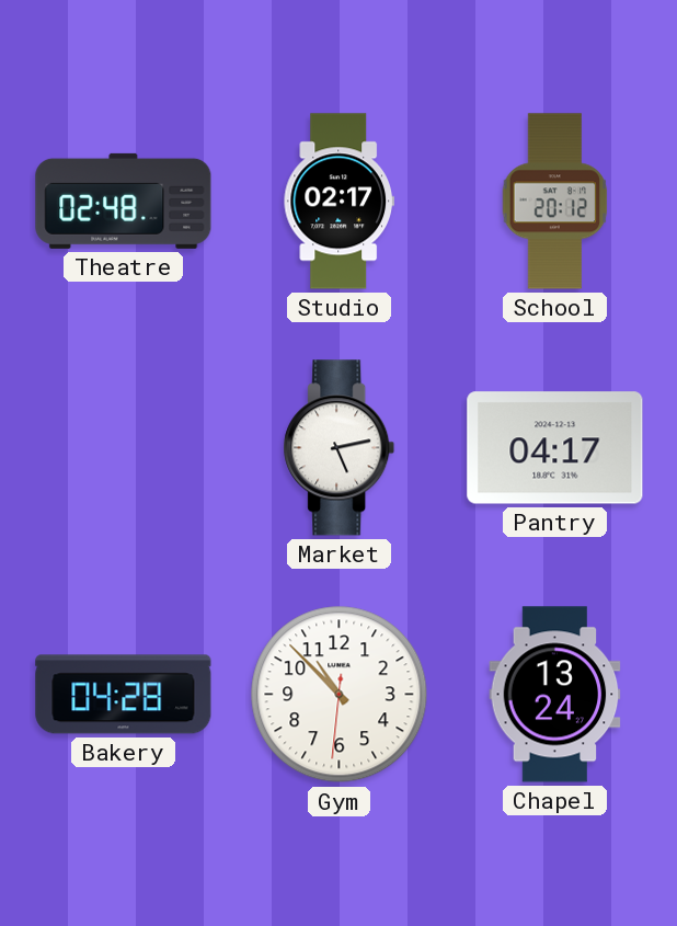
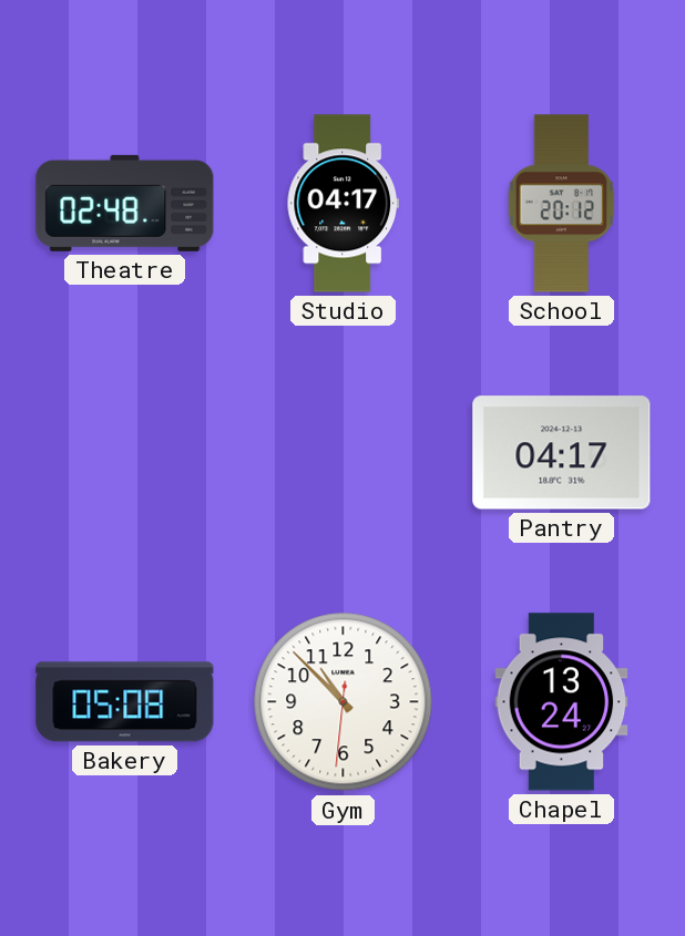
Studio: 02:17 -> 04:17
Market: 5:13 -> none
Bakery: 04:28 -> 05:08
